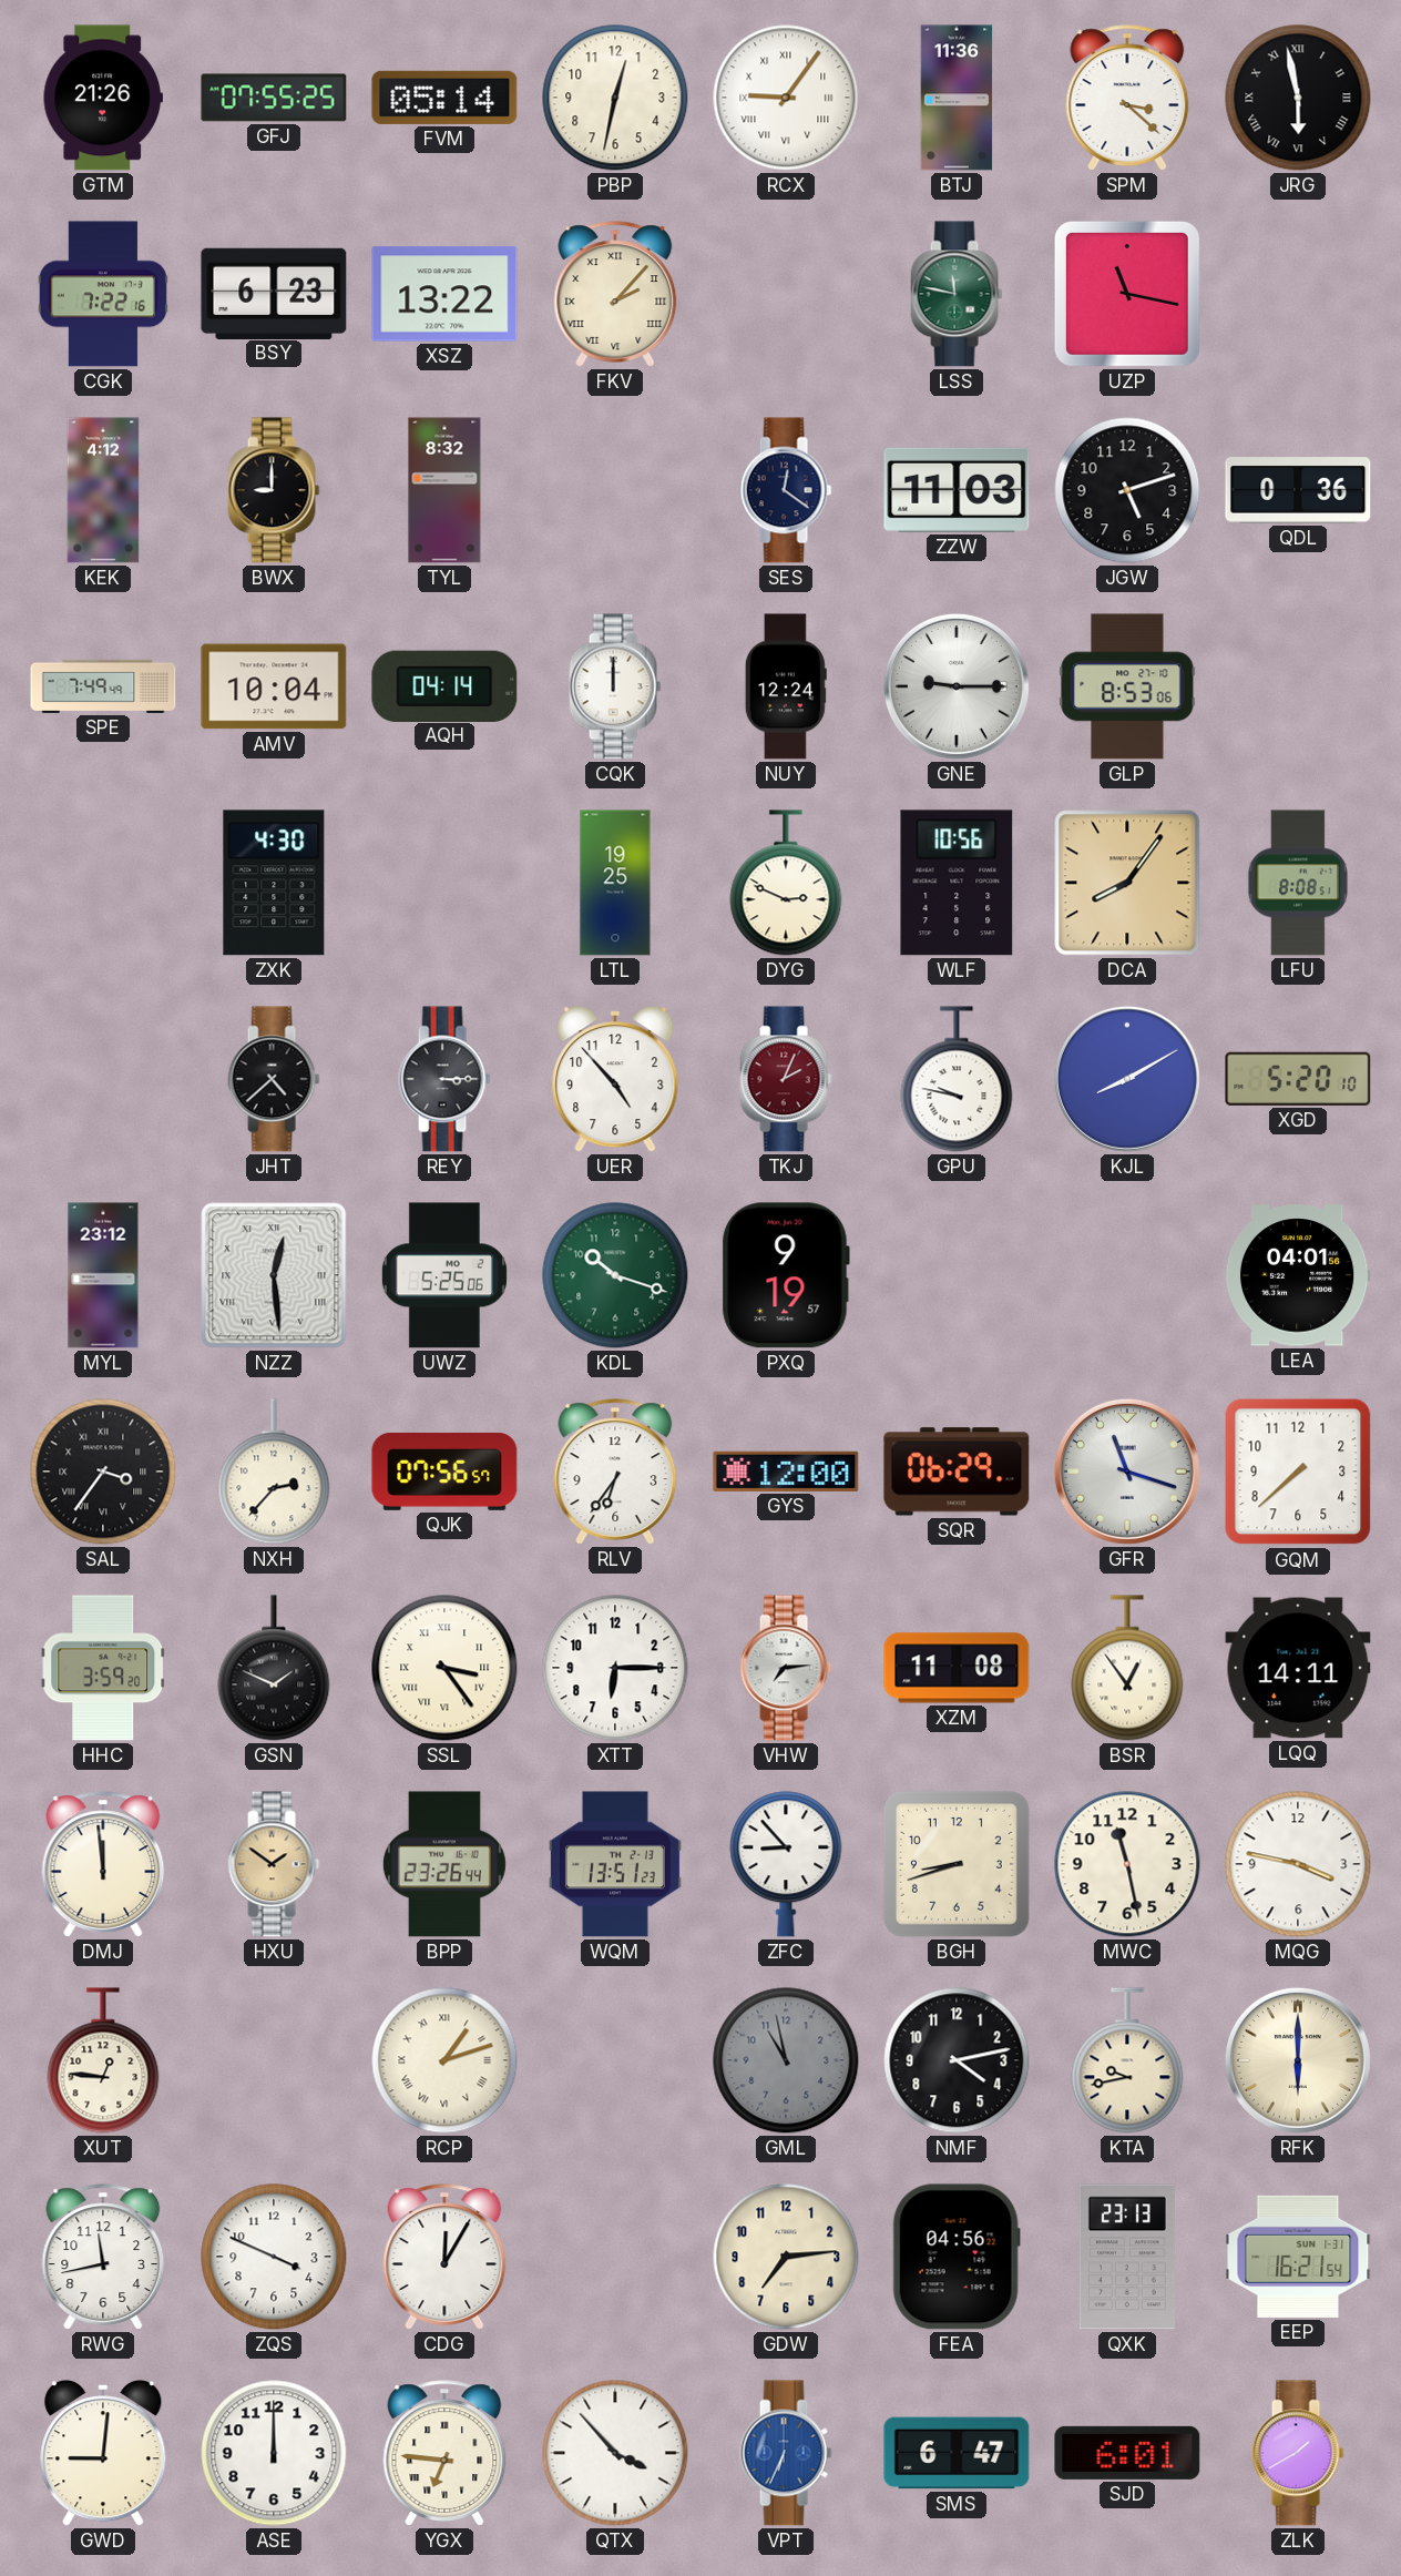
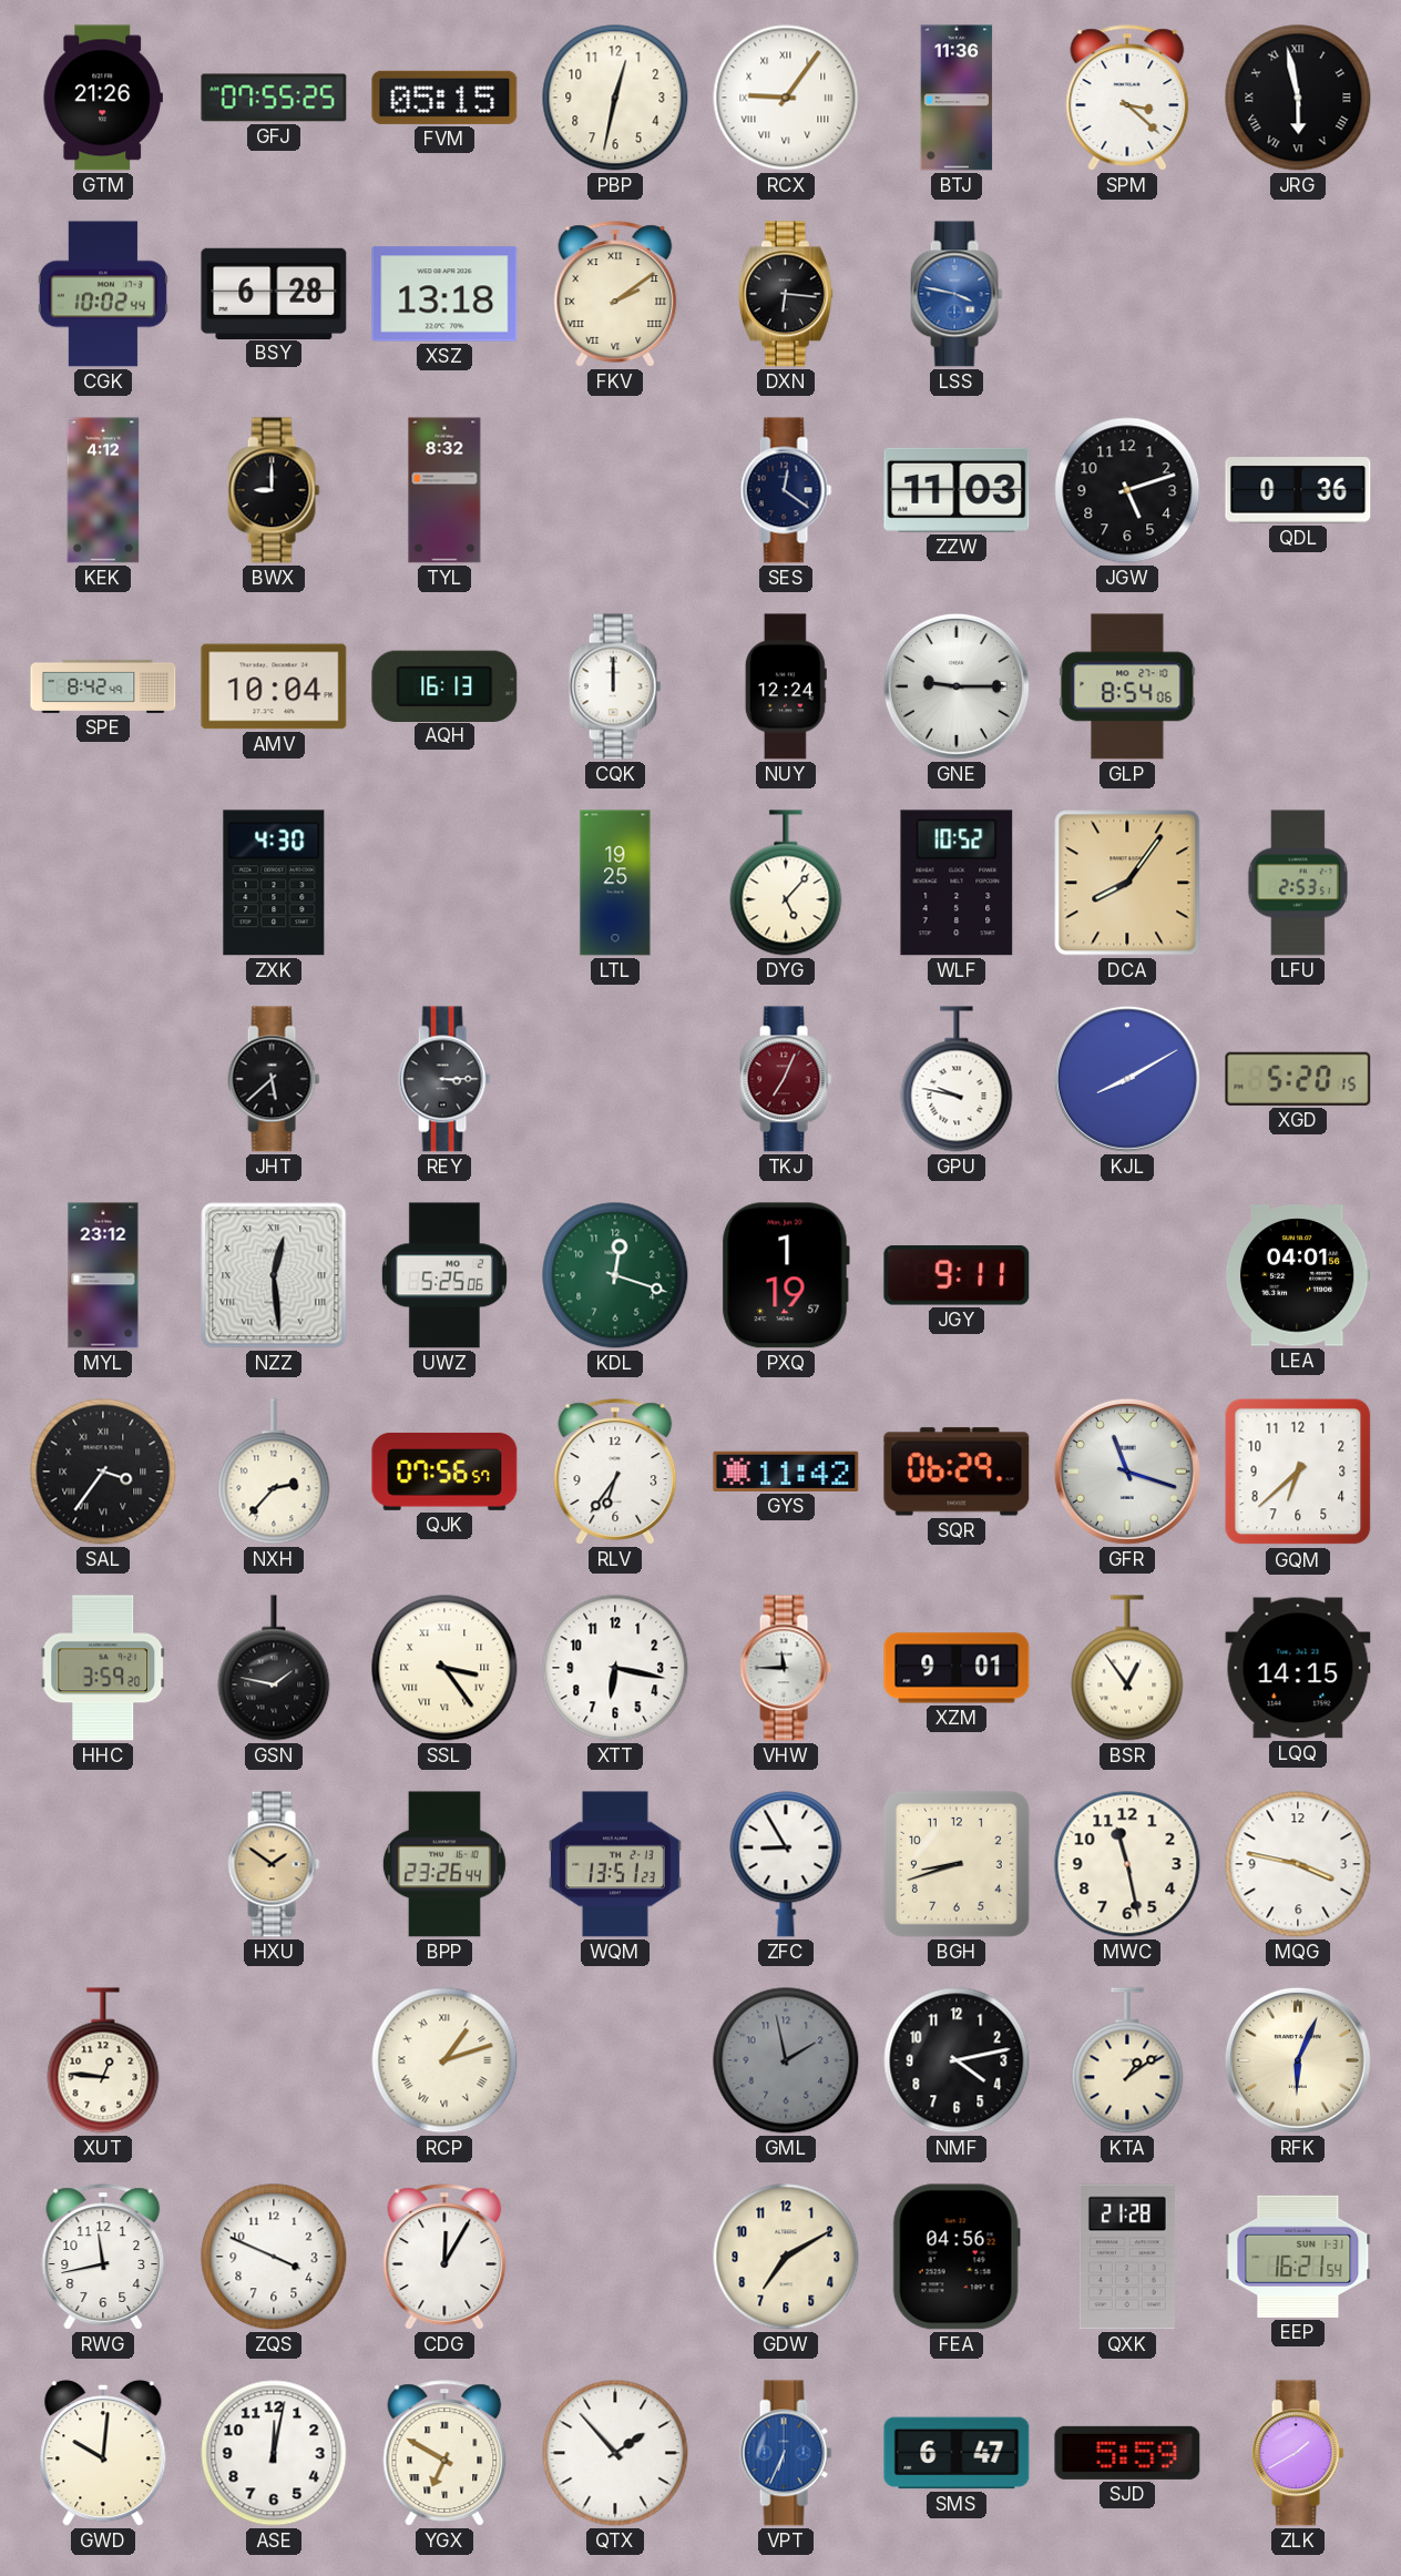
FVM: 05:14 -> 05:15
CGK: 7:22 -> 10:02
BSY: 6:23 -> 6:28
XSZ: 13:22 -> 13:18
FKV: 2:07 -> 2:09
DXN: none -> 6:16
LSS: 11:47 -> 3:47
LSS dial: green -> blue
UZP: 11:17 -> none
SPE: 7:49 -> 8:42
AQH: 04:14 -> 16:13
GLP: 8:53 -> 8:54
DYG: 2:49 -> 5:07
WLF: 10:56 -> 10:52
LFU: 8:08 -> 2:53
JHT: 4:38 -> 5:38
UER: 4:53 -> none
TKJ: 2:04 -> 7:04
XGD: 5:20:10 -> 5:20:15
KDL: 10:18 -> 12:18
PXQ: 9:19 -> 1:19
JGY: none -> 9:11
GYS: 12:00 -> 11:42
GQM: 7:38 -> 6:38
GSN: 1:49 -> 1:47
XTT: 6:15 -> 6:17
VHW: 7:14 -> 11:45
XZM: 11:08 -> 9:01
LQQ: 14:11 -> 14:15
DMJ: 11:59 -> none
ZFC: 8:53 -> 8:55
GML: 10:58 -> 1:58
KTA: 9:43 -> 1:09
RFK: 6:00 -> 6:04
GDW: 7:14 -> 7:10
QXK: 23:13 -> 21:28
GWD: 9:01 -> 10:01
ASE: 12:00 -> 12:02
YGX: 6:46 -> 6:50
QTX: 3:53 -> 1:53
SJD: 6:01 -> 5:59
